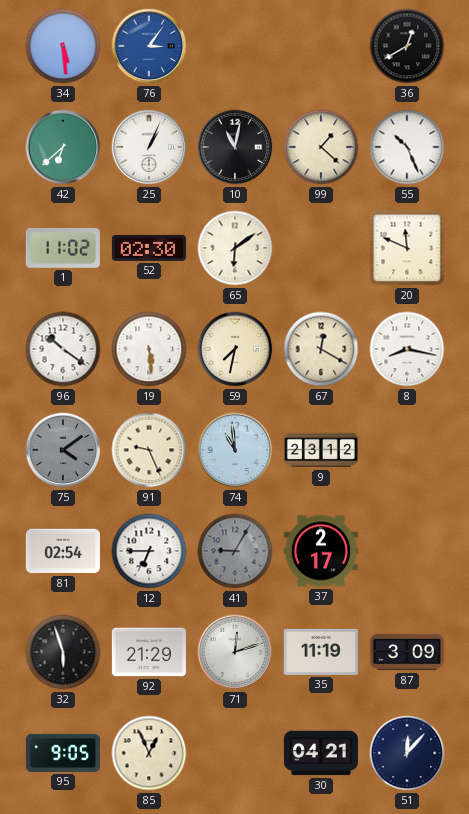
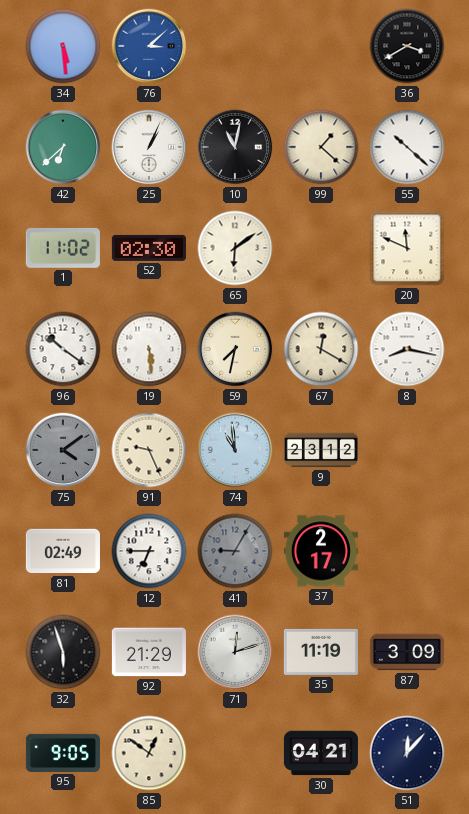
76: 3:06 -> 3:08
36: 12:40 -> 3:40
55: 10:26 -> 10:22
81: 02:54 -> 02:49
85: 12:56 -> 12:51
